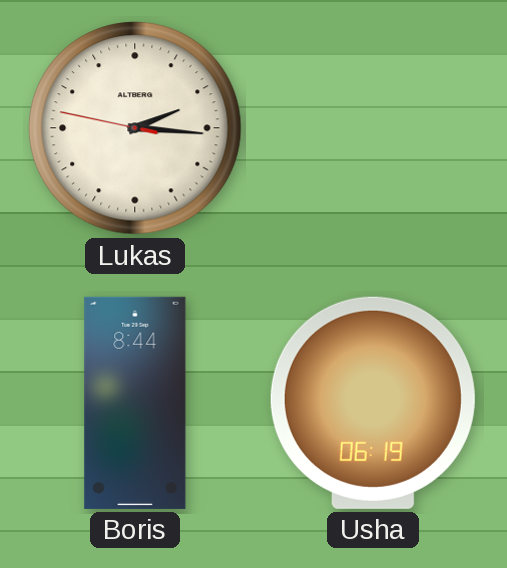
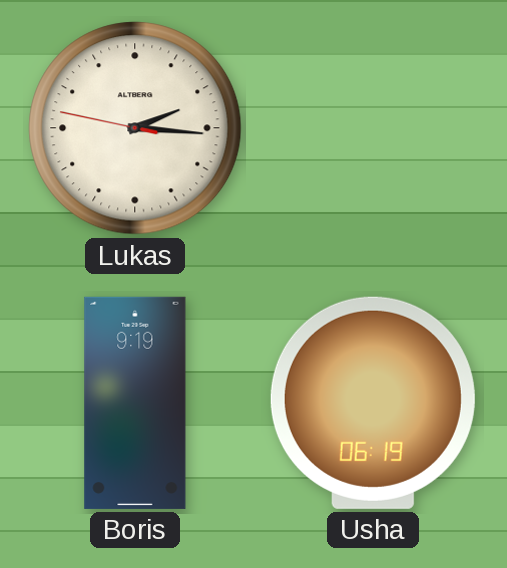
Boris: 8:44 -> 9:19
